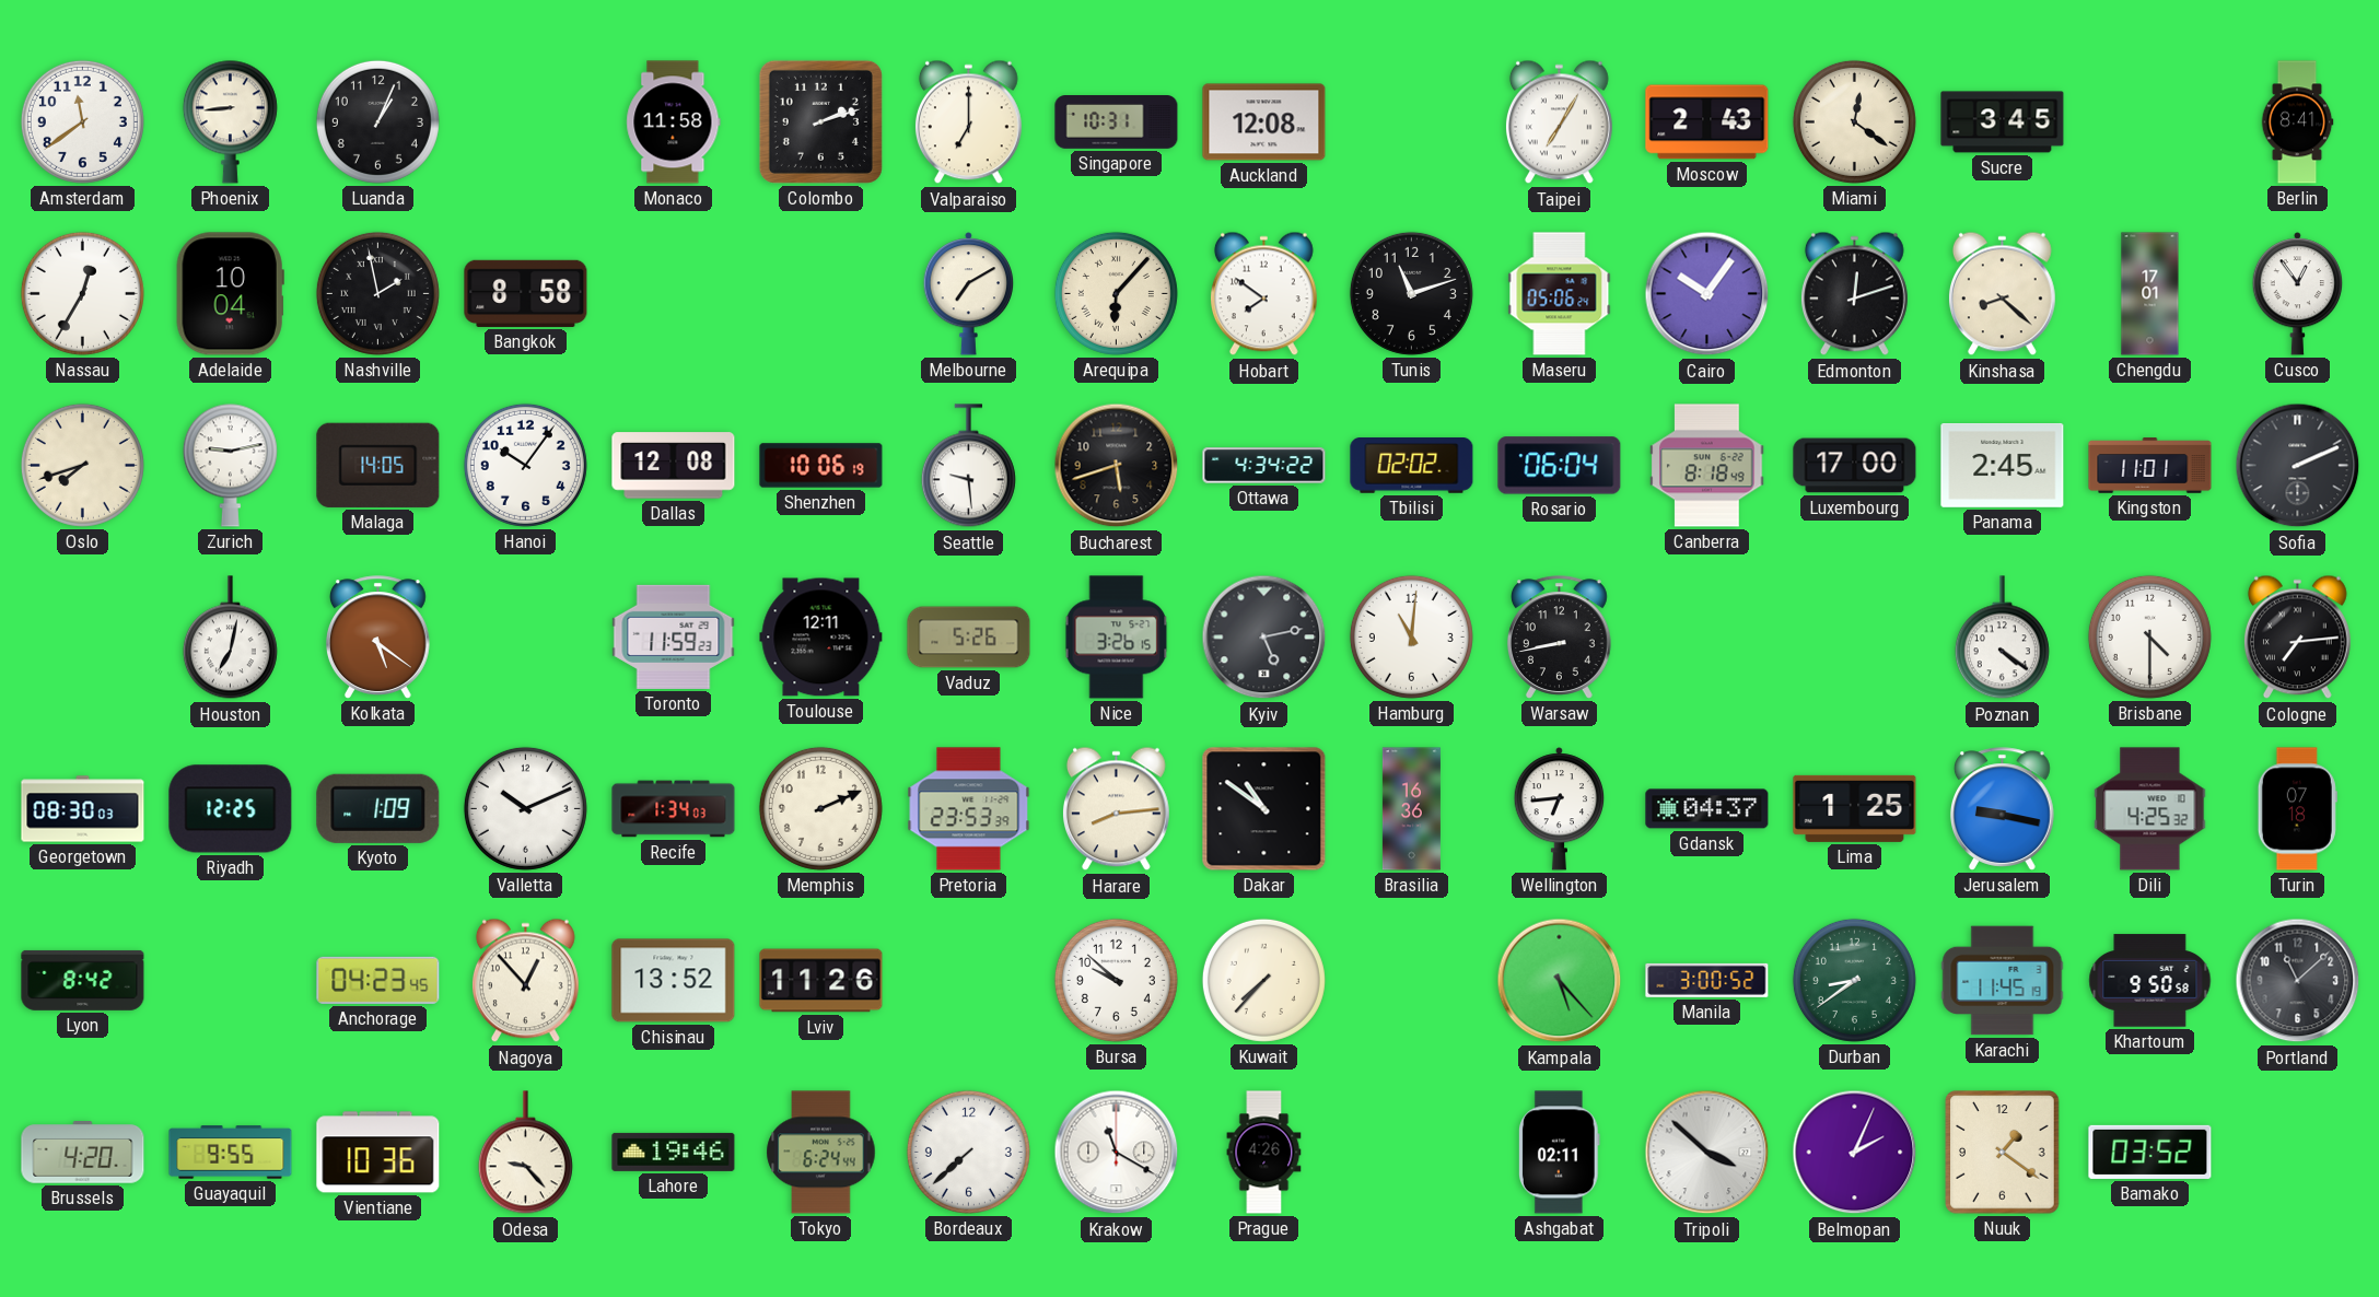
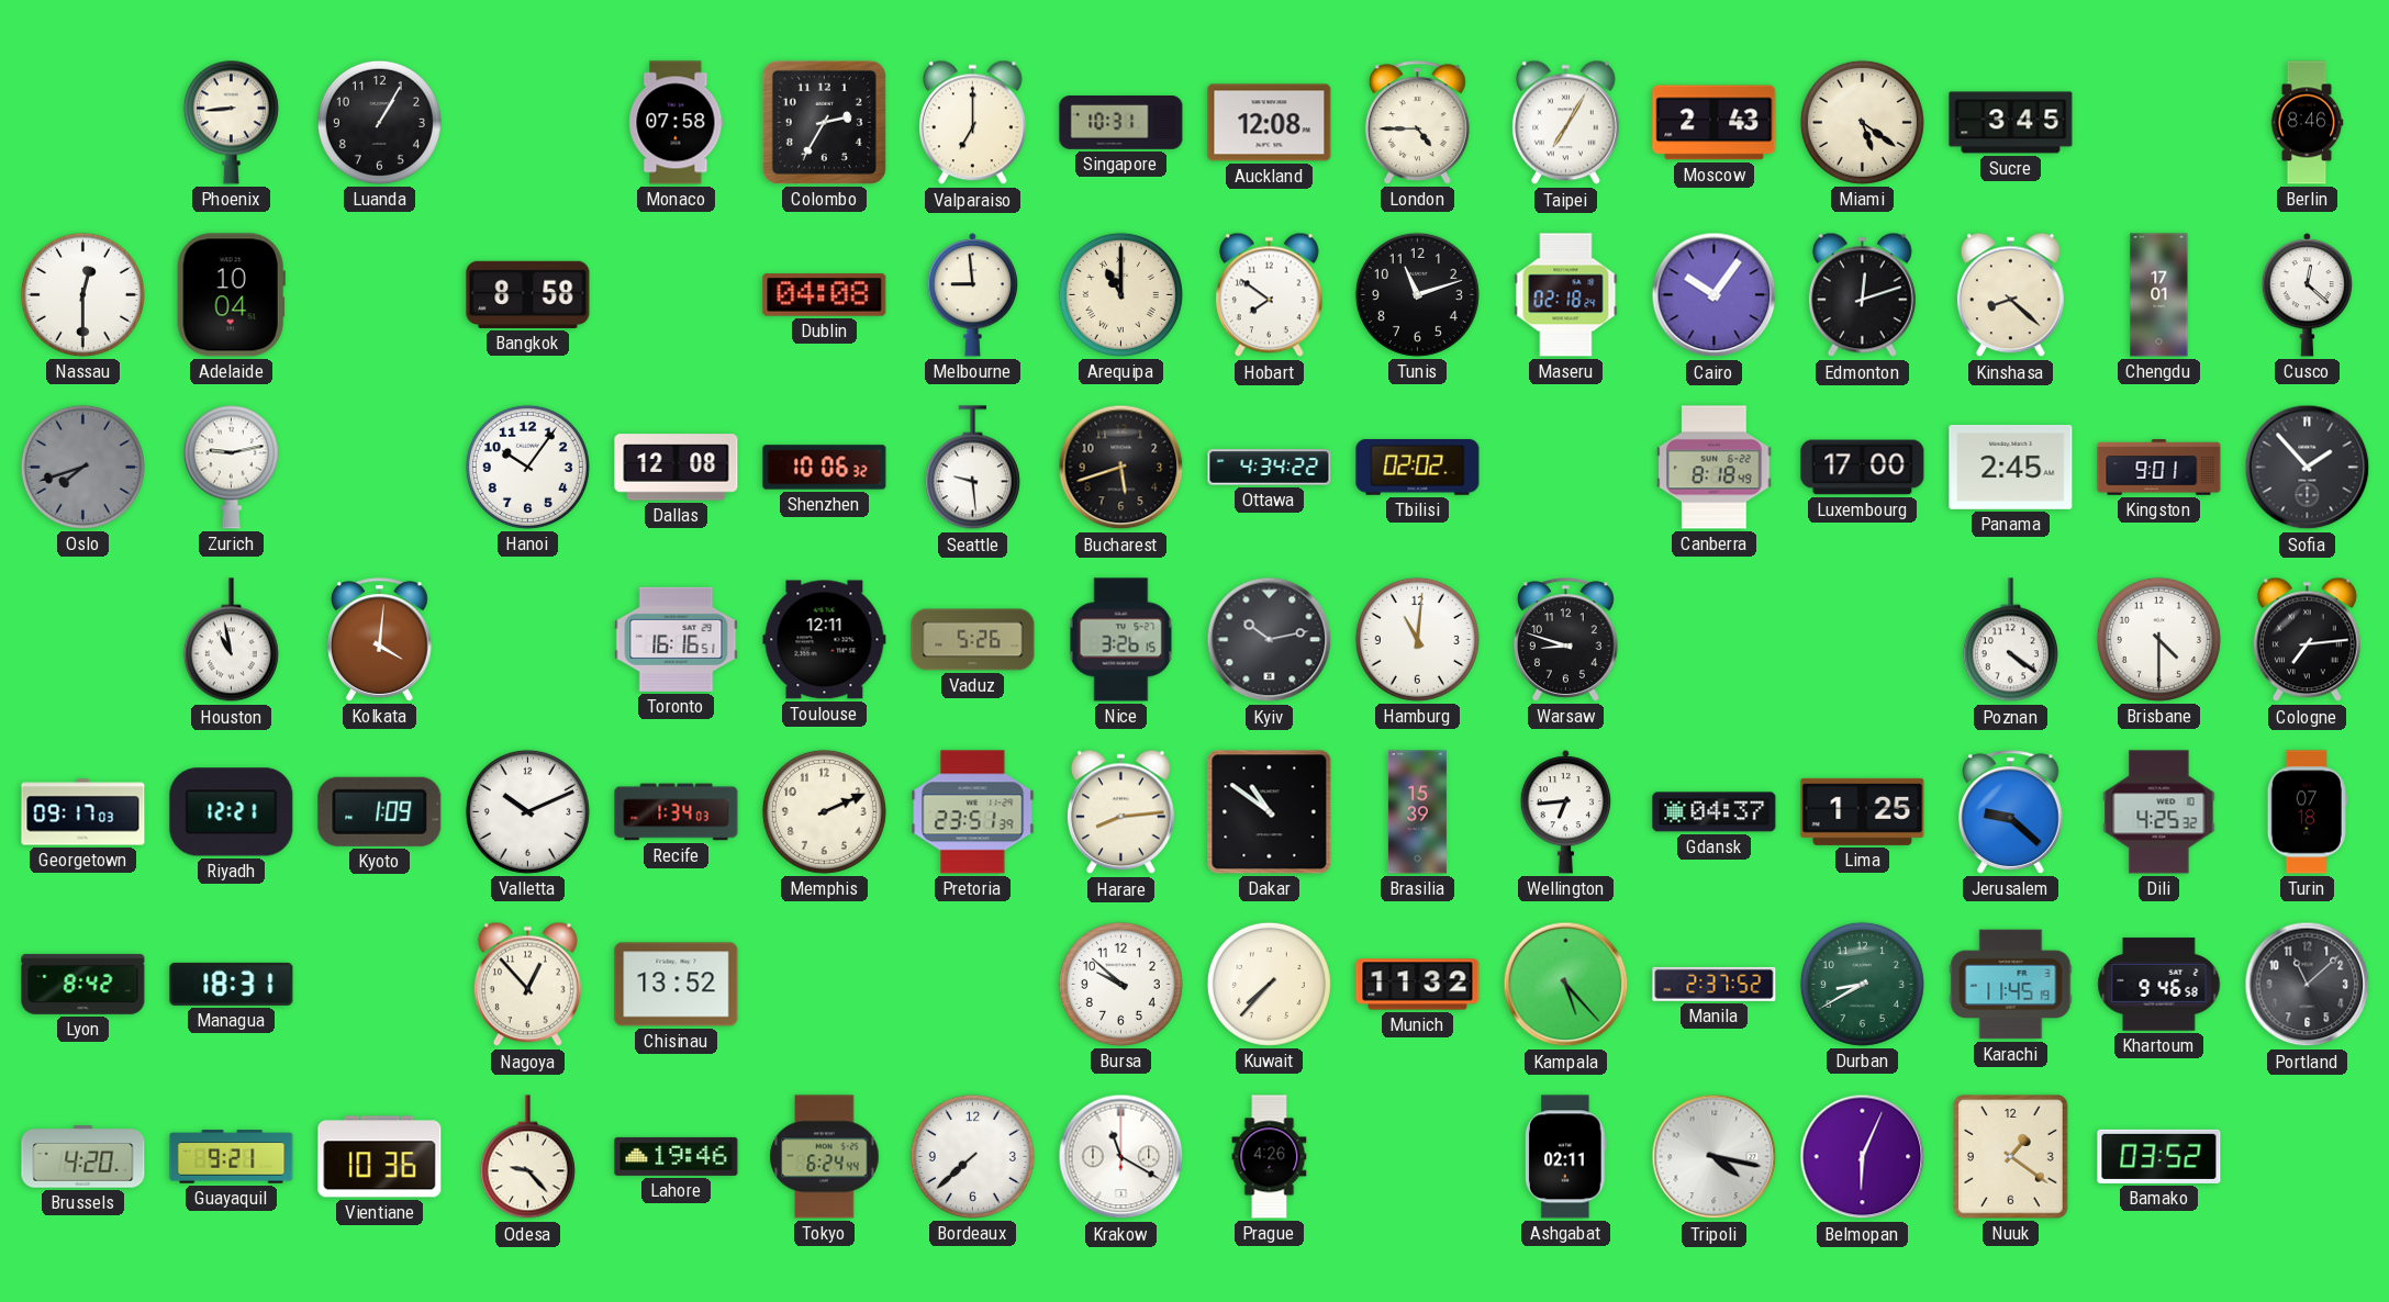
Amsterdam: 11:39 -> none
Luanda: 1:04 -> 1:05
Monaco: 11:58 -> 07:58
Colombo: 2:12 -> 2:35
London: none -> 4:45
Miami: 12:21 -> 5:21
Berlin: 8:41 -> 8:46
Nassau: 12:35 -> 12:30
Nashville: 1:58 -> none
Dublin: none -> 04:08
Melbourne: 7:10 -> 8:59
Arequipa: 6:07 -> 11:00
Maseru: 05:06 -> 02:18
Cusco: 12:54 -> 12:22
Oslo dial: cream -> grey
Malaga: 14:05 -> none
Shenzhen: 10:06:19 -> 10:06:32
Rosario: 06:04 -> none
Kingston: 11:01 -> 9:01
Sofia: 2:11 -> 1:53
Houston: 7:02 -> 10:58
Kolkata: 5:21 -> 4:01
Toronto: 11:59 -> 16:16
Kyiv: 5:13 -> 10:13
Warsaw: 8:43 -> 8:48
Georgetown: 08:30 -> 09:17
Riyadh: 12:25 -> 12:21
Pretoria: 23:53 -> 23:51
Brasilia: 16:36 -> 15:39
Jerusalem: 9:17 -> 9:22
Managua: none -> 18:31
Anchorage: 04:23 -> none
Lviv: 11:26 -> none
Munich: none -> 11:32
Manila: 3:00 -> 2:37
Durban: 8:39 -> 8:40
Khartoum: 9:50 -> 9:46
Guayaquil: 9:55 -> 9:21
Tripoli: 3:52 -> 4:17
Belmopan: 2:04 -> 6:04
